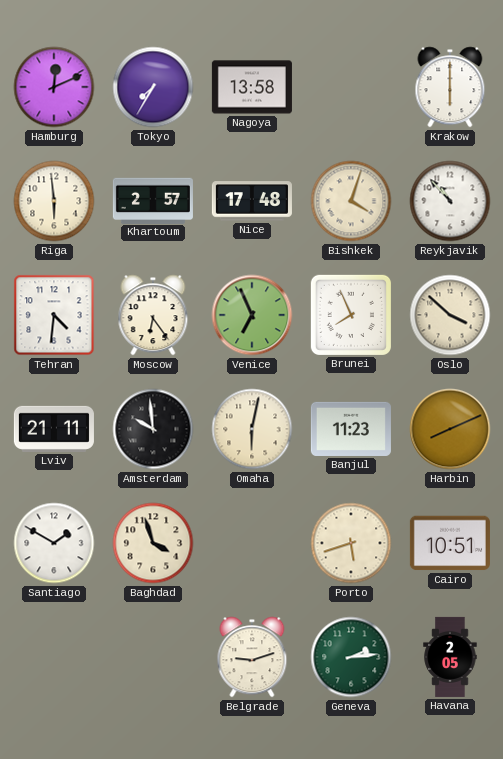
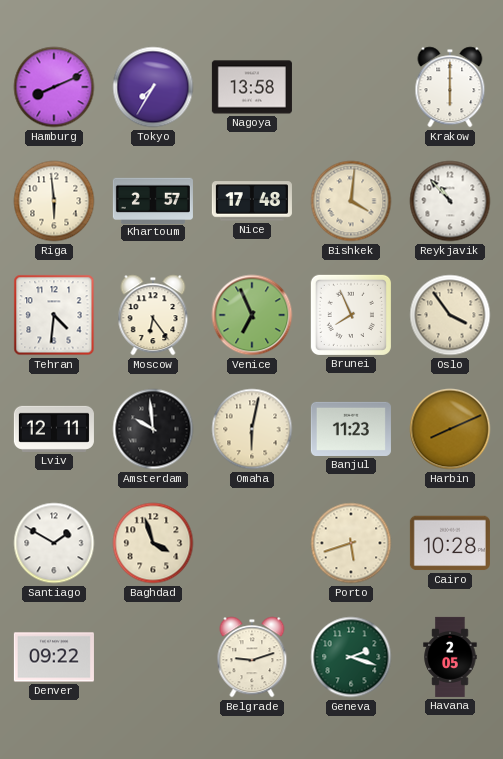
Hamburg: 12:11 -> 8:11
Bishkek: 4:03 -> 4:01
Oslo: 3:52 -> 3:54
Lviv: 21:11 -> 12:11
Cairo: 10:51 -> 10:28
Denver: none -> 09:22
Geneva: 2:14 -> 2:18
